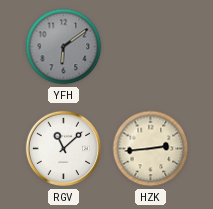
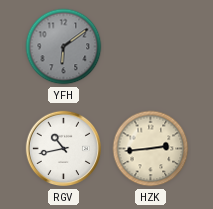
RGV: 11:08 -> 10:43
